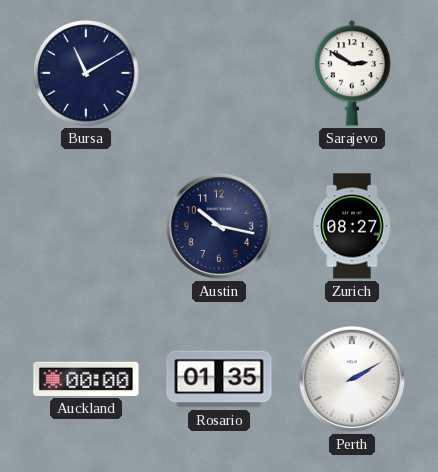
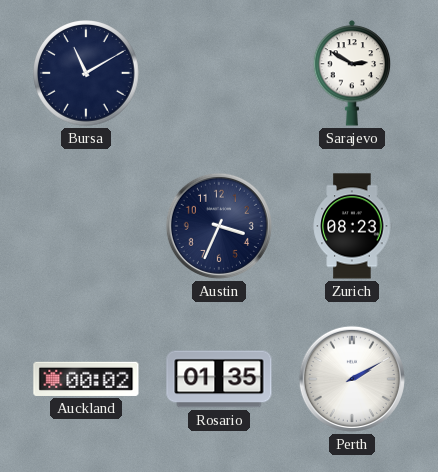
Austin: 10:17 -> 3:34
Zurich: 08:27 -> 08:23
Auckland: 00:00 -> 00:02
